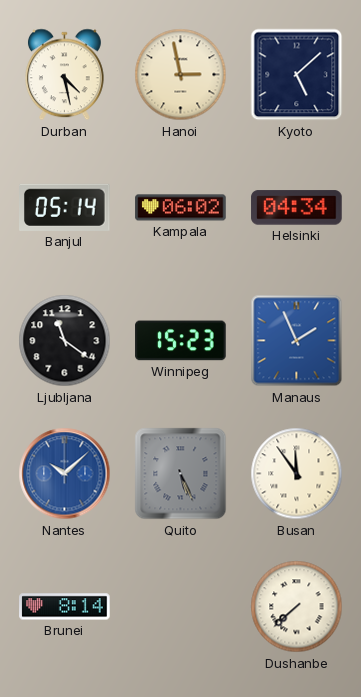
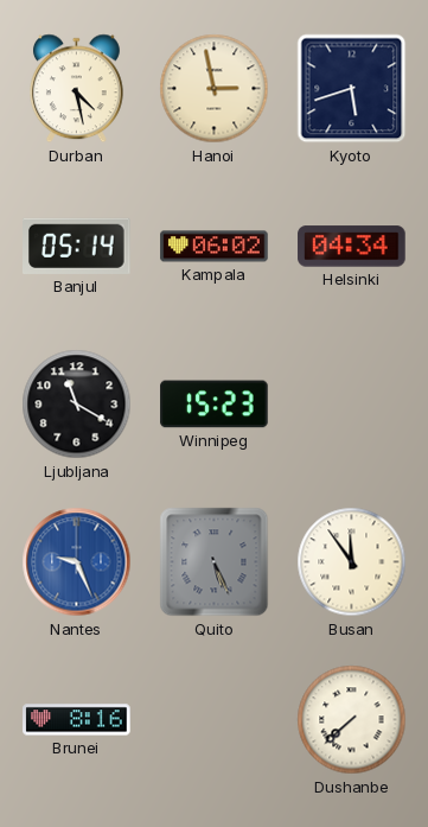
Kyoto: 5:08 -> 5:42
Ljubljana: 11:21 -> 11:20
Manaus: 1:56 -> none
Nantes: 10:08 -> 9:26
Brunei: 8:14 -> 8:16
